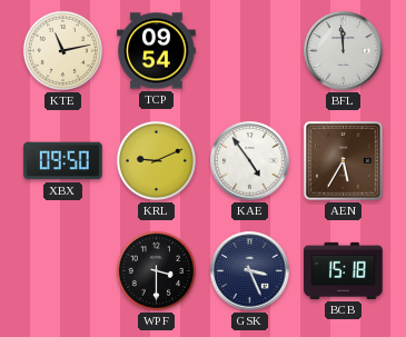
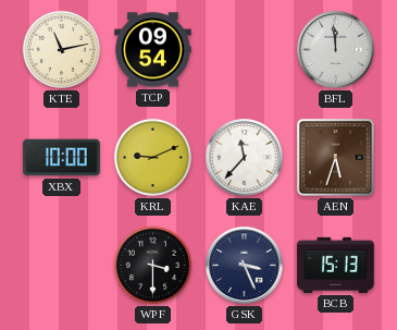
XBX: 09:50 -> 10:00
KAE: 4:54 -> 11:37
AEN: 5:35 -> 5:33
BCB: 15:18 -> 15:13
